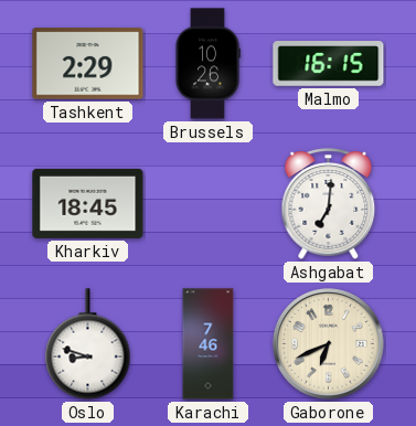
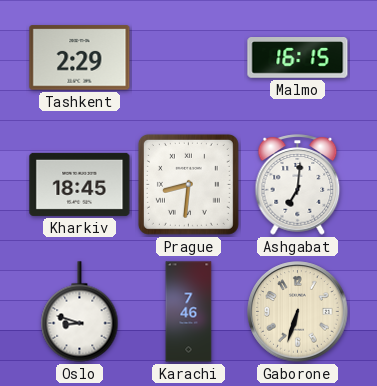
Brussels: 10:26 -> none
Prague: none -> 8:31
Gaborone: 6:41 -> 6:33
